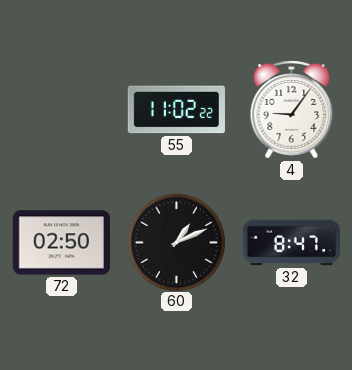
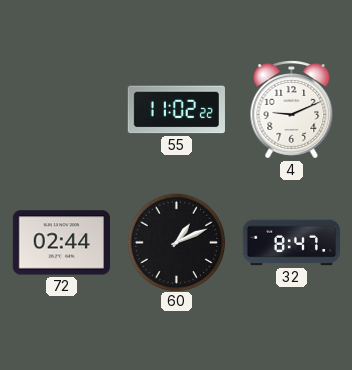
4: 9:06 -> 9:11
72: 02:50 -> 02:44
